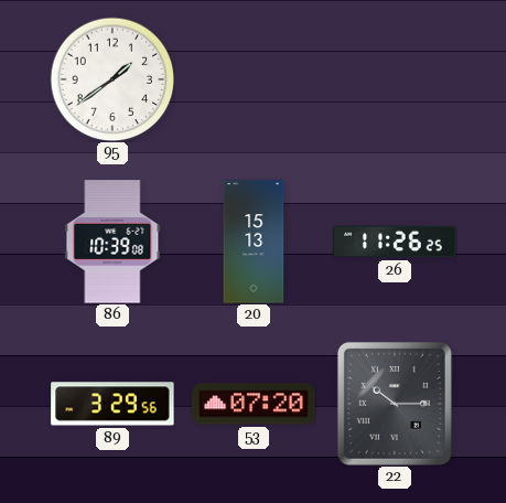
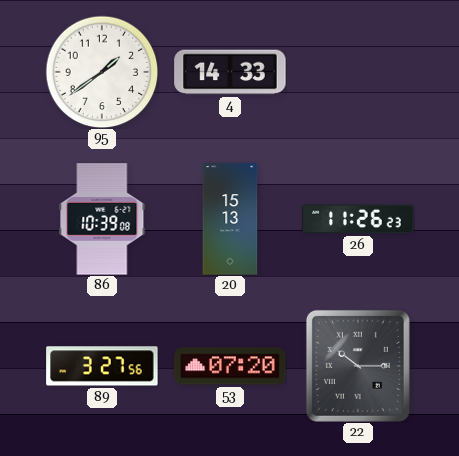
4: none -> 14:33
26: 11:26:25 -> 11:26:23
89: 3:29 -> 3:27
